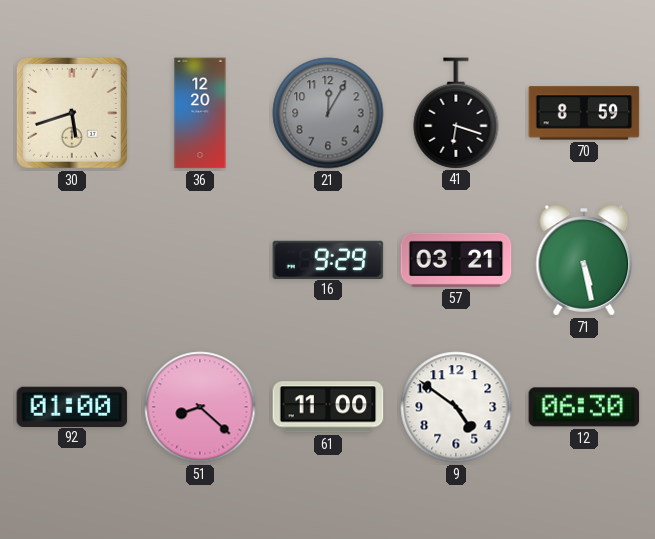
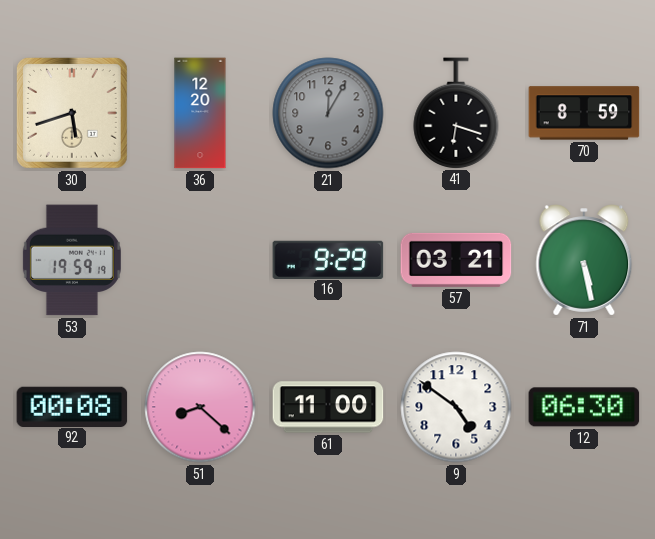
53: none -> 19:59
92: 01:00 -> 00:08
